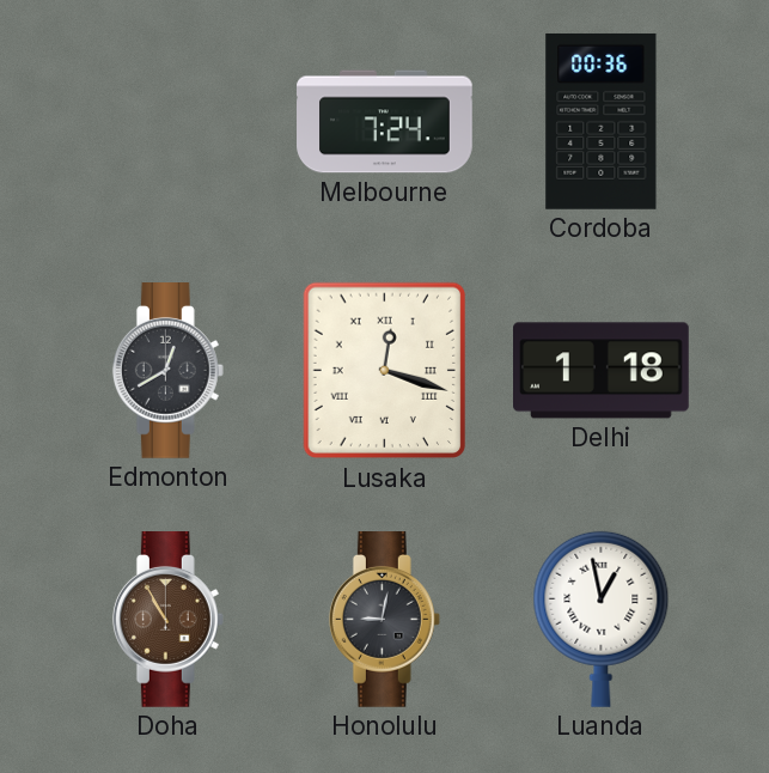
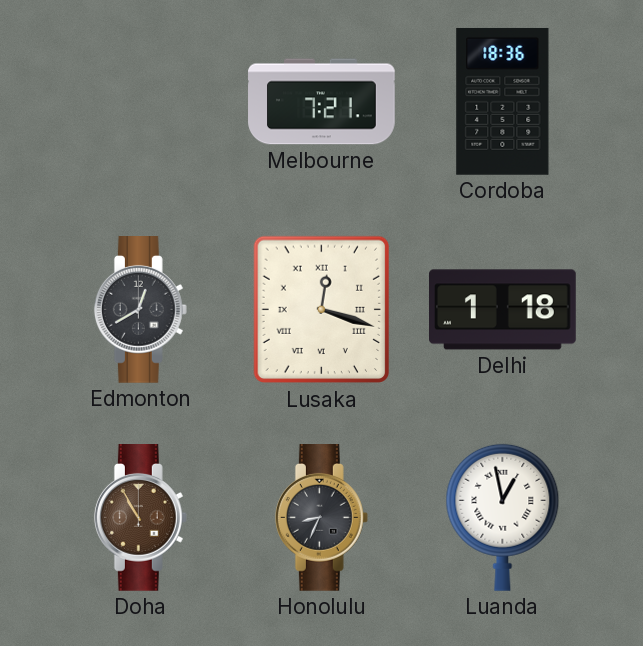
Melbourne: 7:24 -> 7:21
Cordoba: 00:36 -> 18:36
Honolulu: 9:02 -> 8:34
